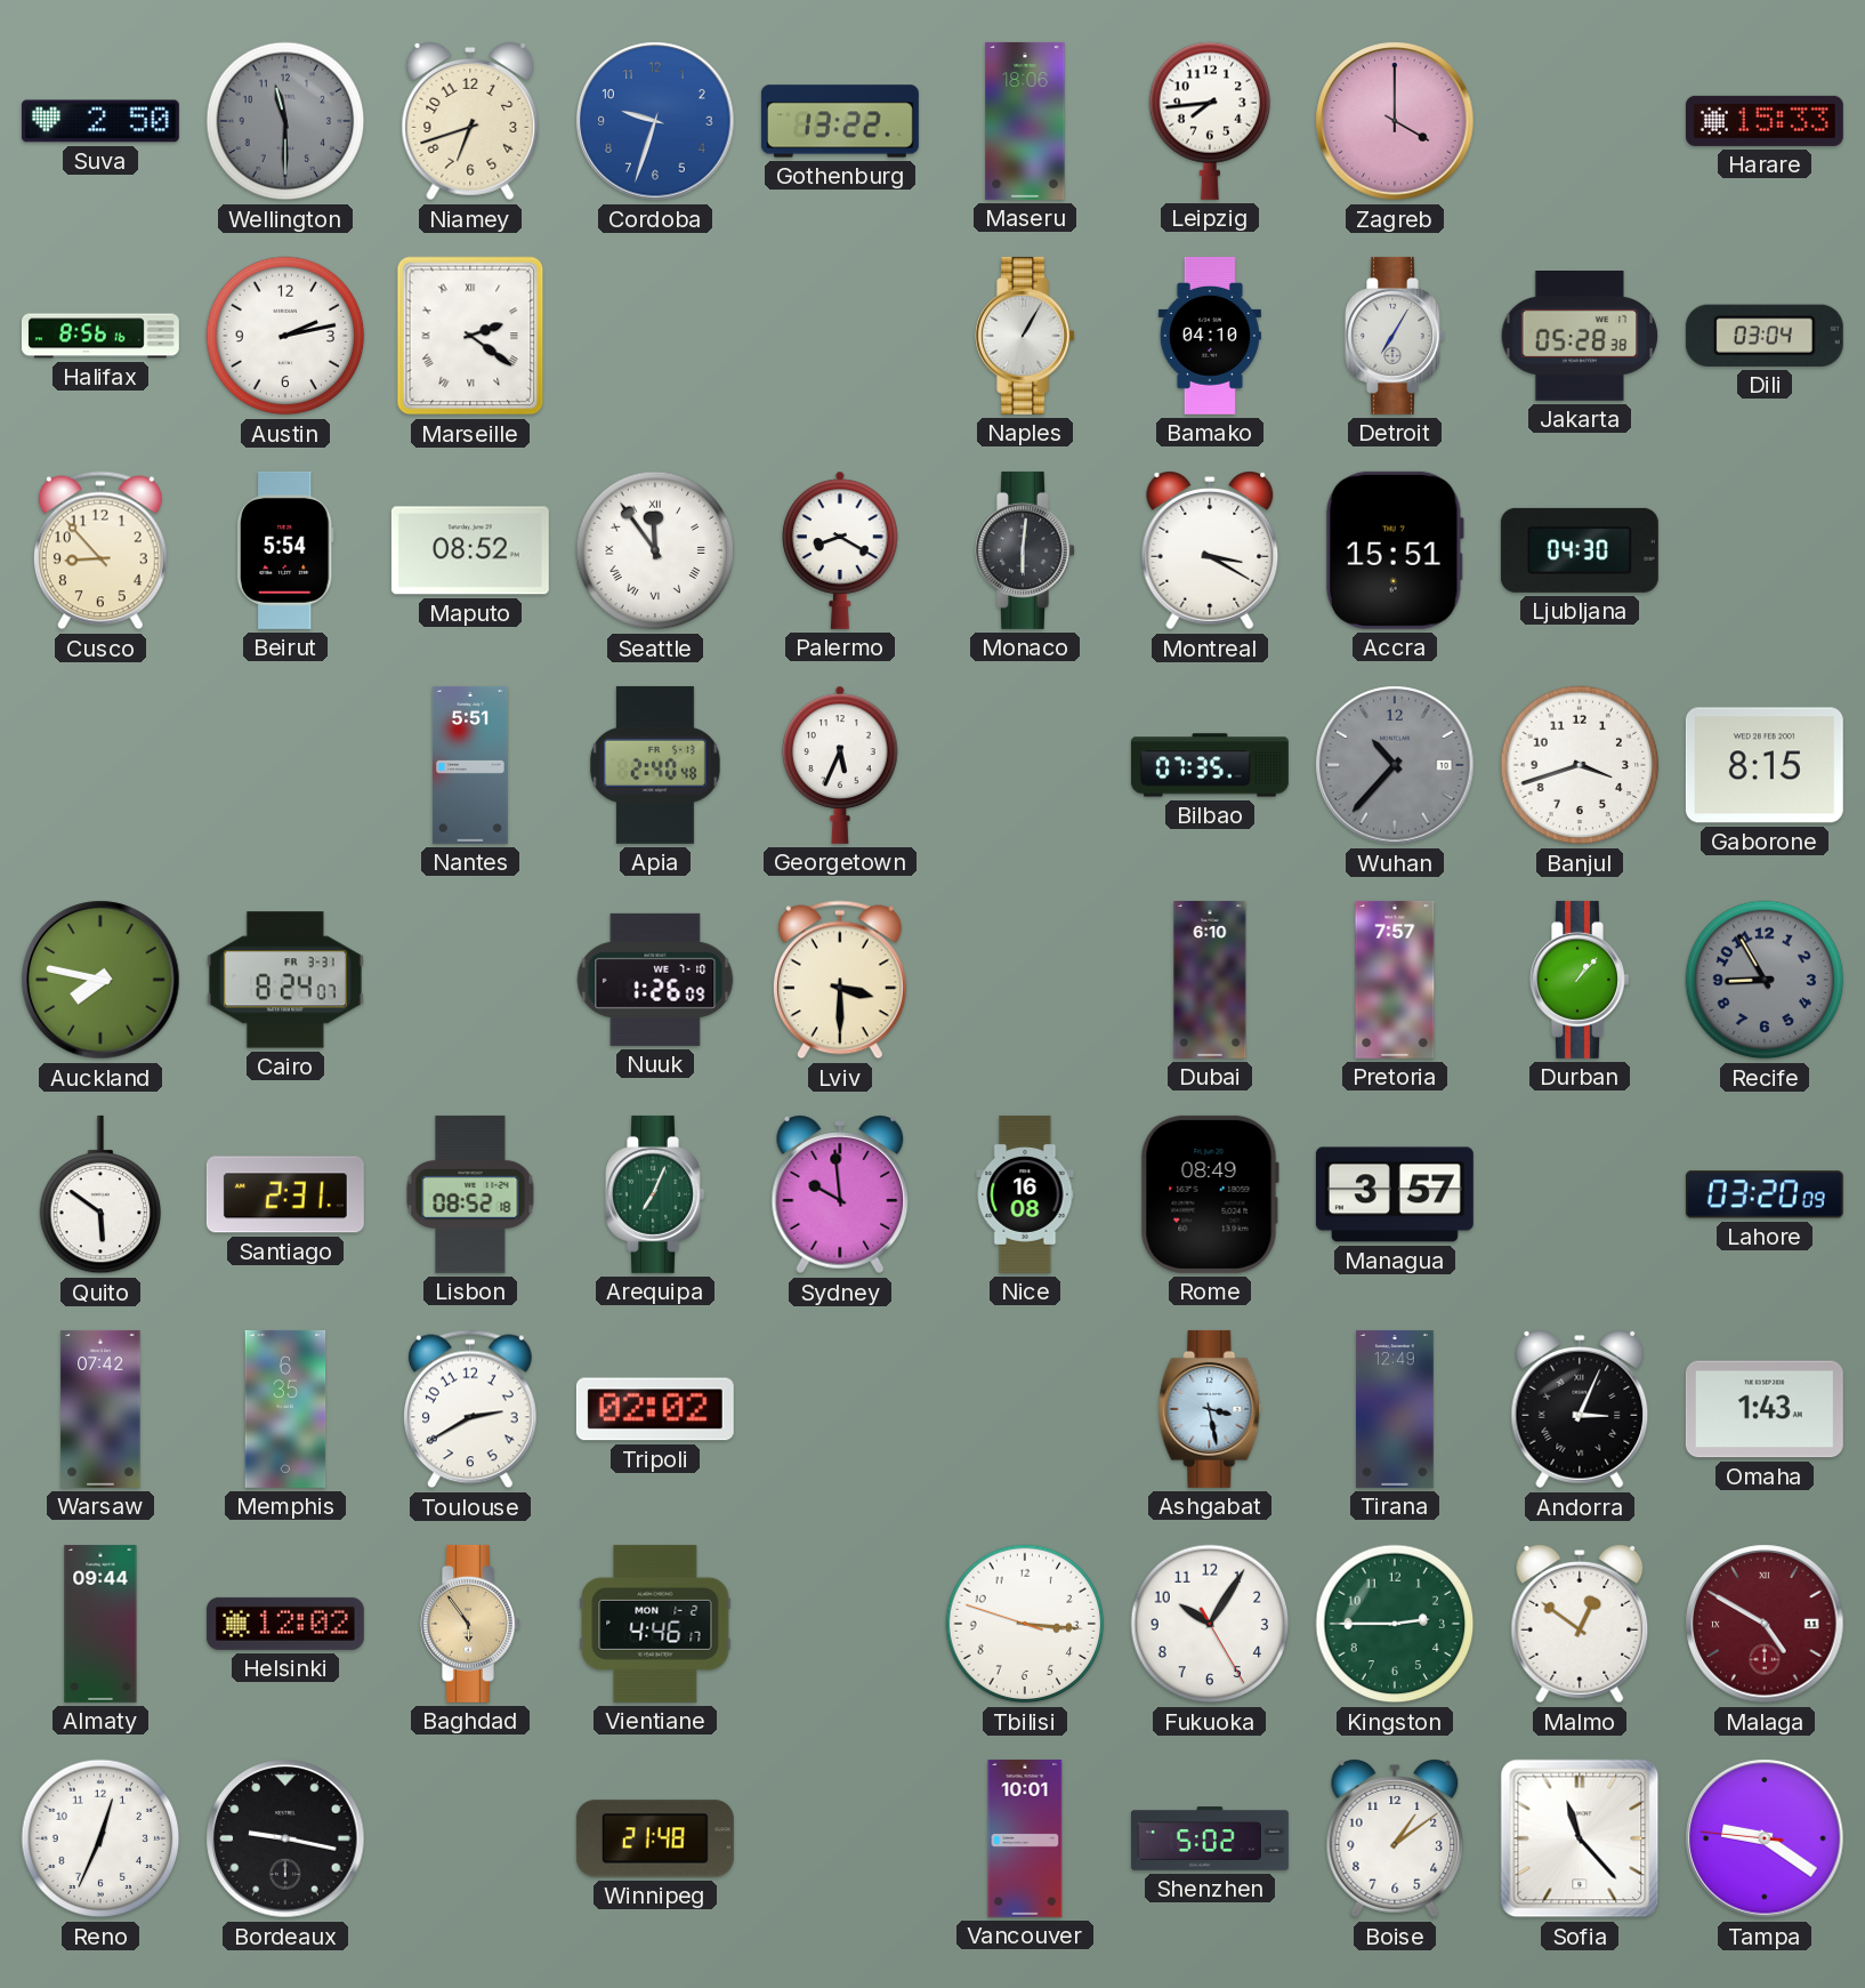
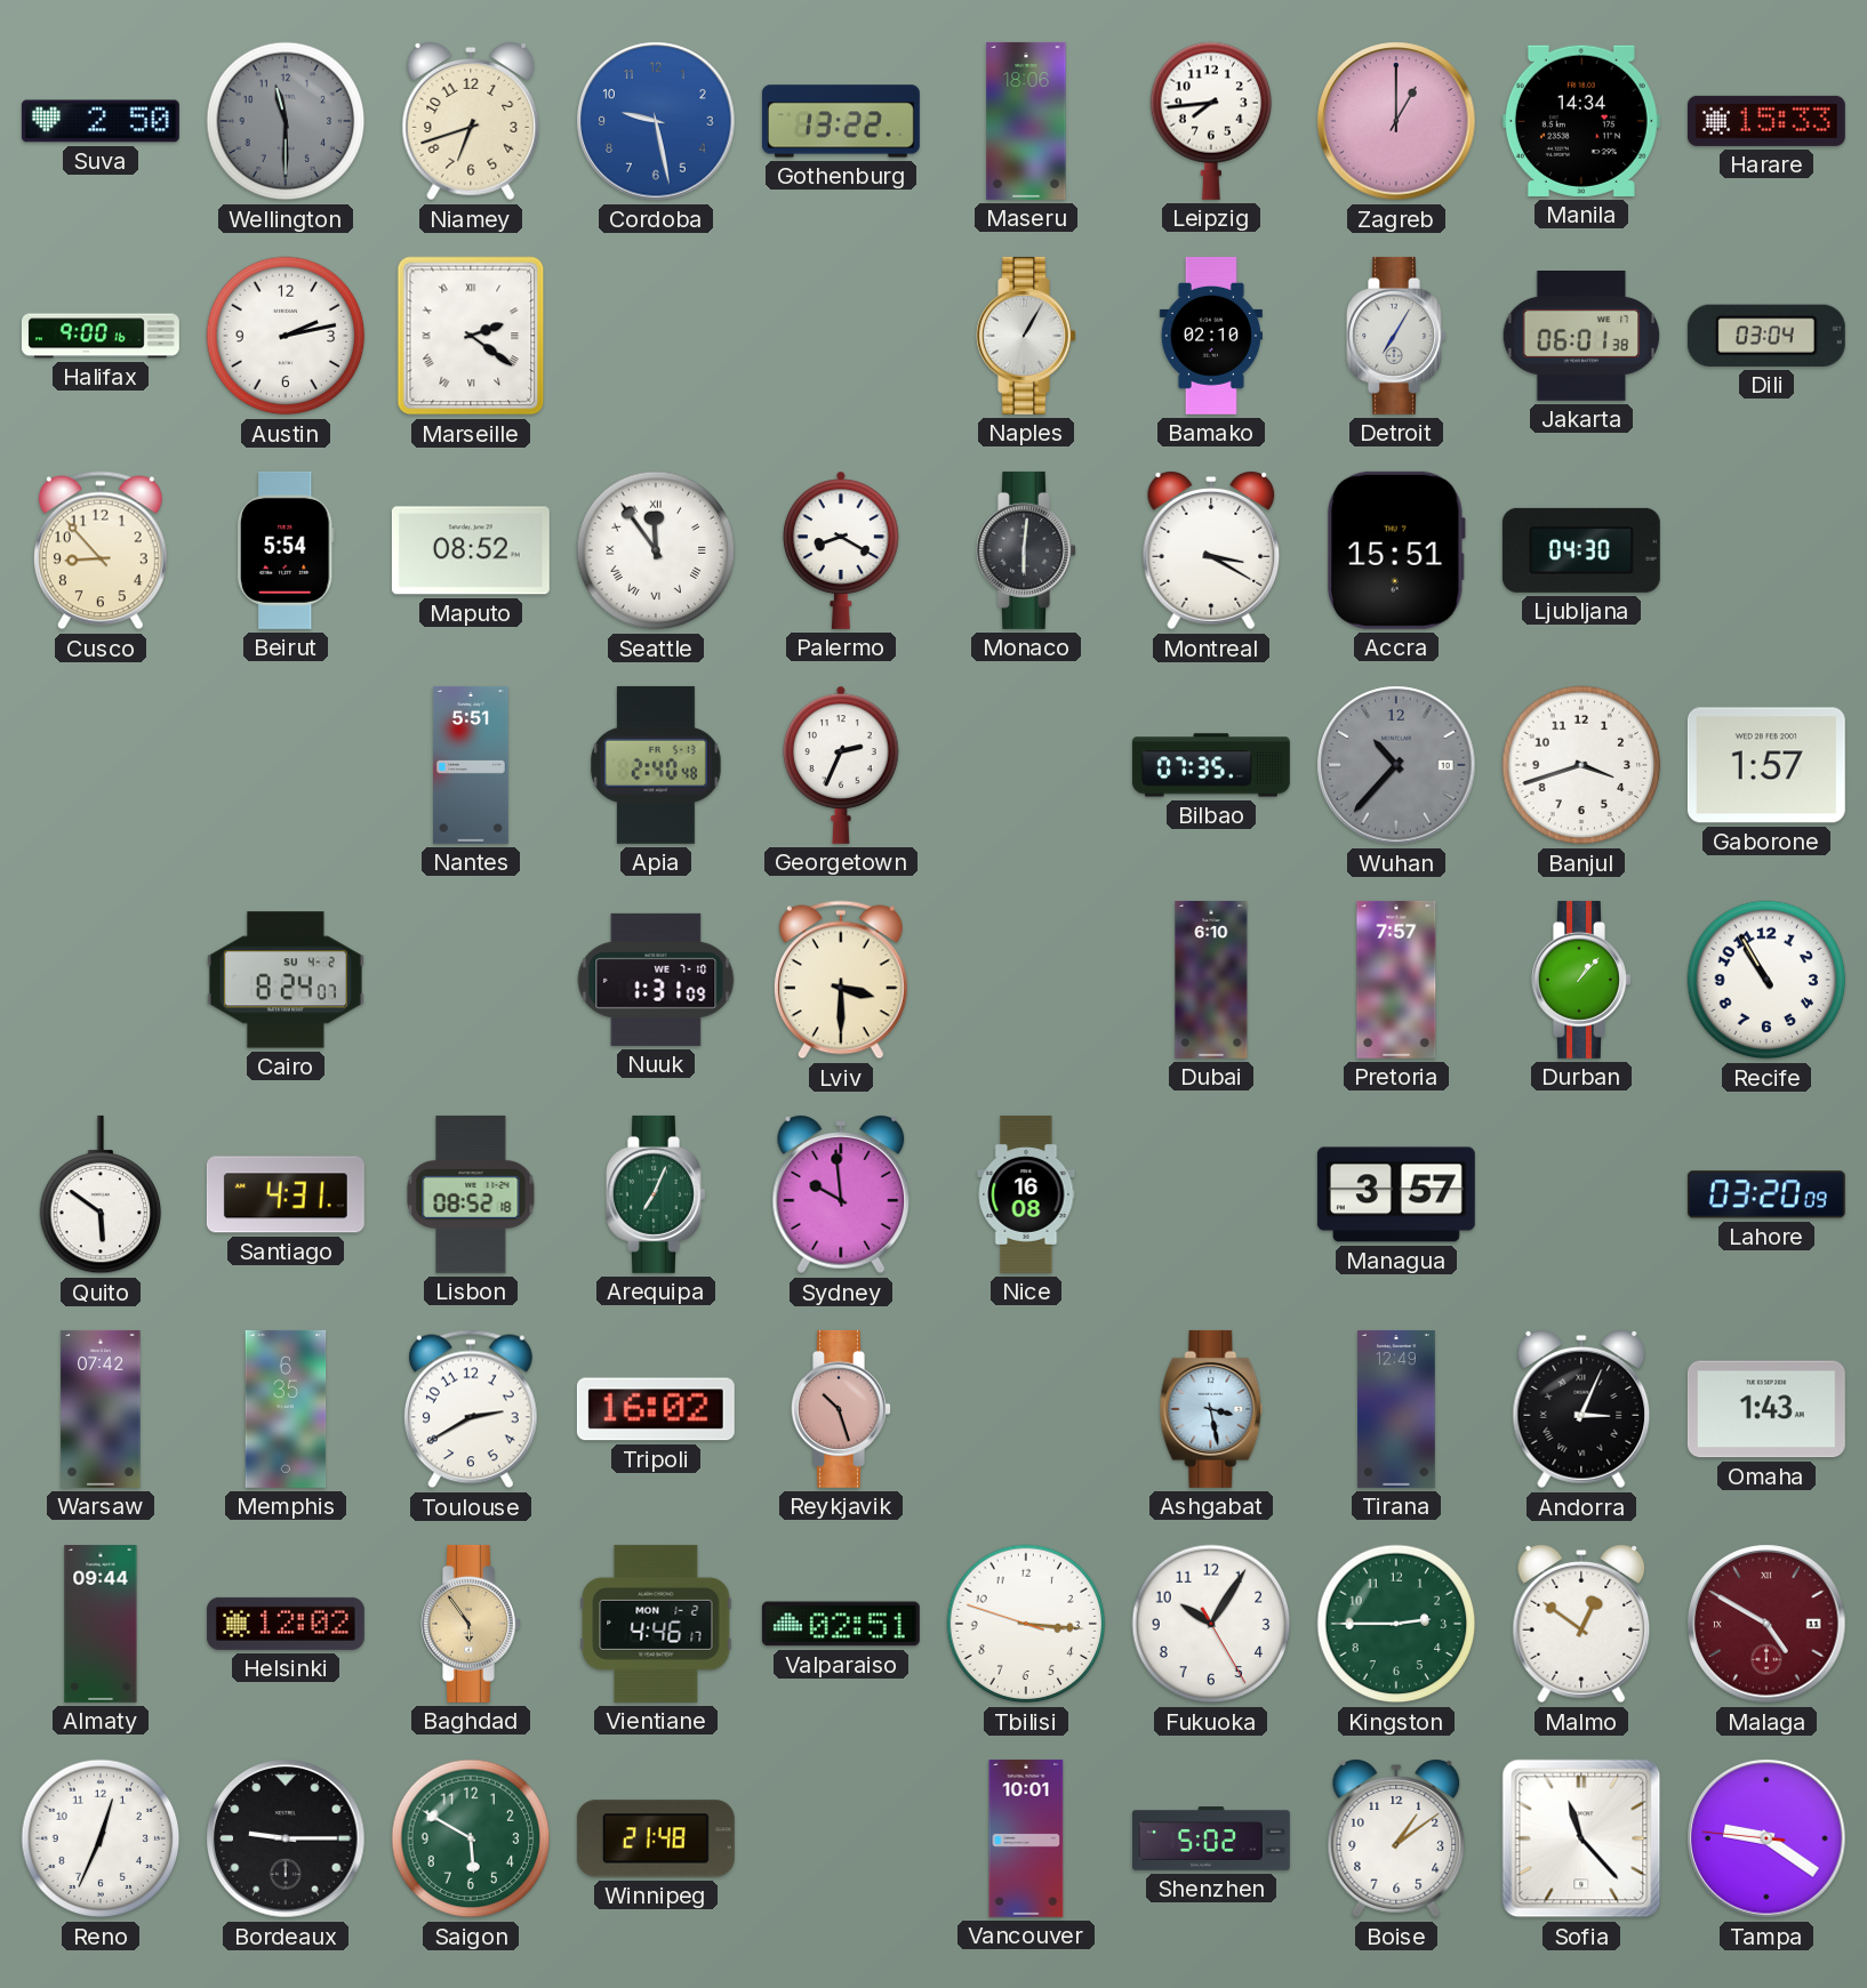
Cordoba: 9:33 -> 9:28
Zagreb: 4:00 -> 1:00
Manila: none -> 14:34
Halifax: 8:56 -> 9:00
Bamako: 04:10 -> 02:10
Jakarta: 05:28 -> 06:01
Georgetown: 5:34 -> 2:34
Gaborone: 8:15 -> 1:57
Auckland: 7:47 -> none
Cairo date: FR 3-31 -> SU 4-2
Nuuk: 1:26 -> 1:31
Recife: 8:55 -> 10:55
Recife dial: grey -> white
Santiago: 2:31 -> 4:31
Rome: 08:49 -> none
Tripoli: 02:02 -> 16:02
Reykjavik: none -> 10:27
Valparaiso: none -> 02:51
Bordeaux: 9:17 -> 9:15
Saigon: none -> 5:50
